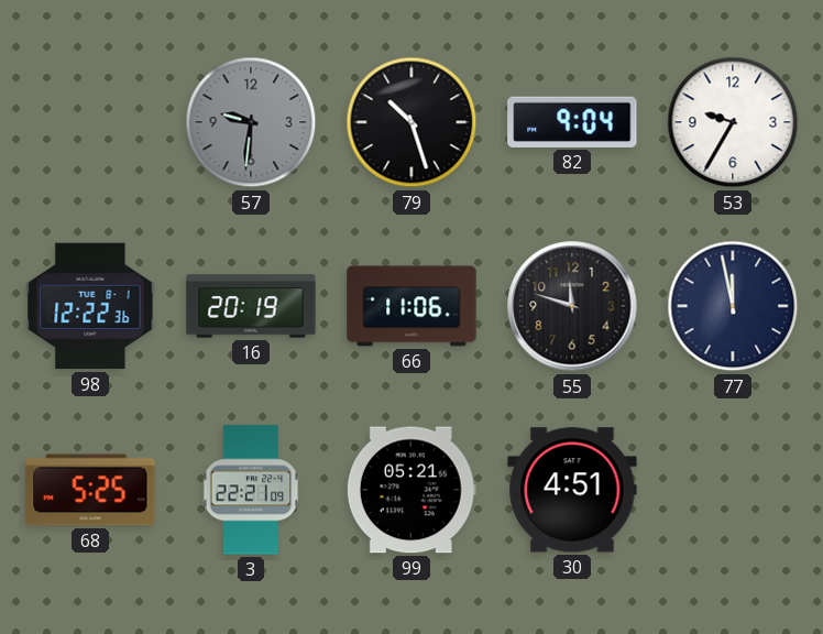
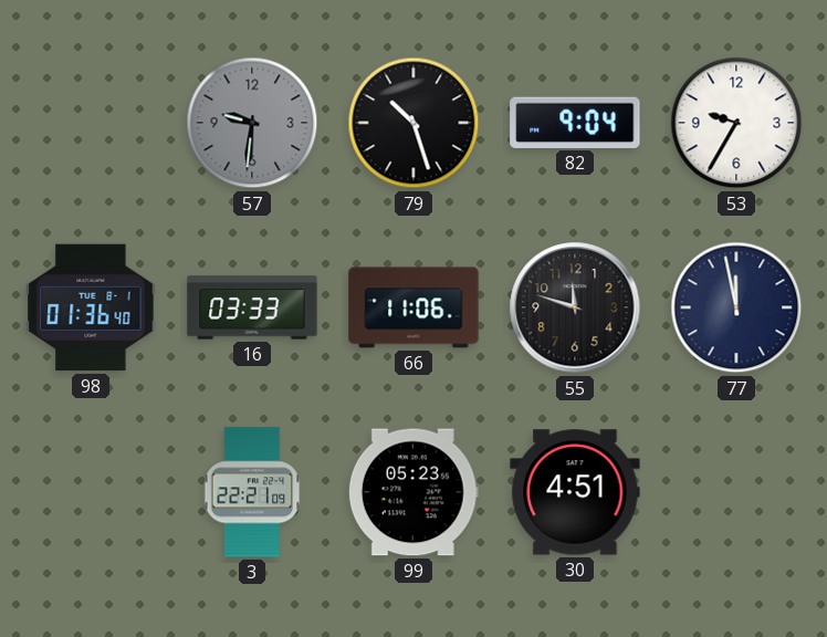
98: 12:22 -> 01:36
16: 20:19 -> 03:33
68: 5:25 -> none
99: 05:21 -> 05:23
